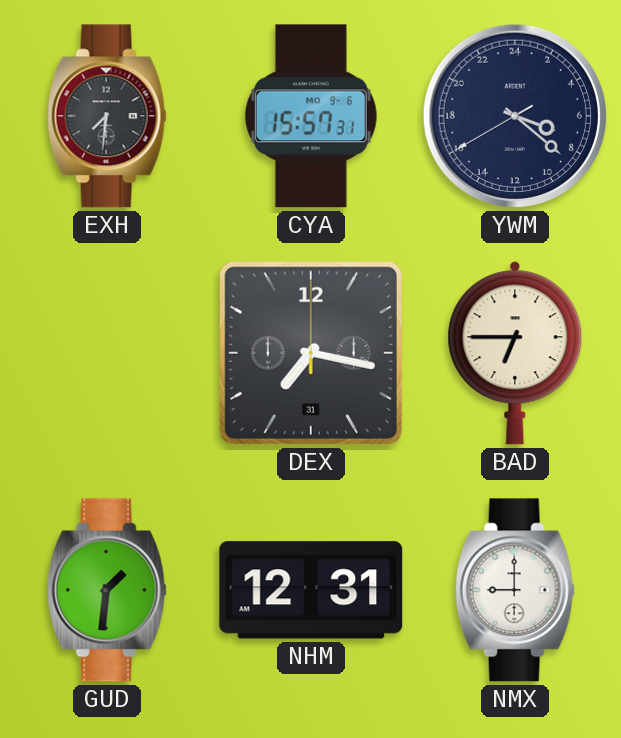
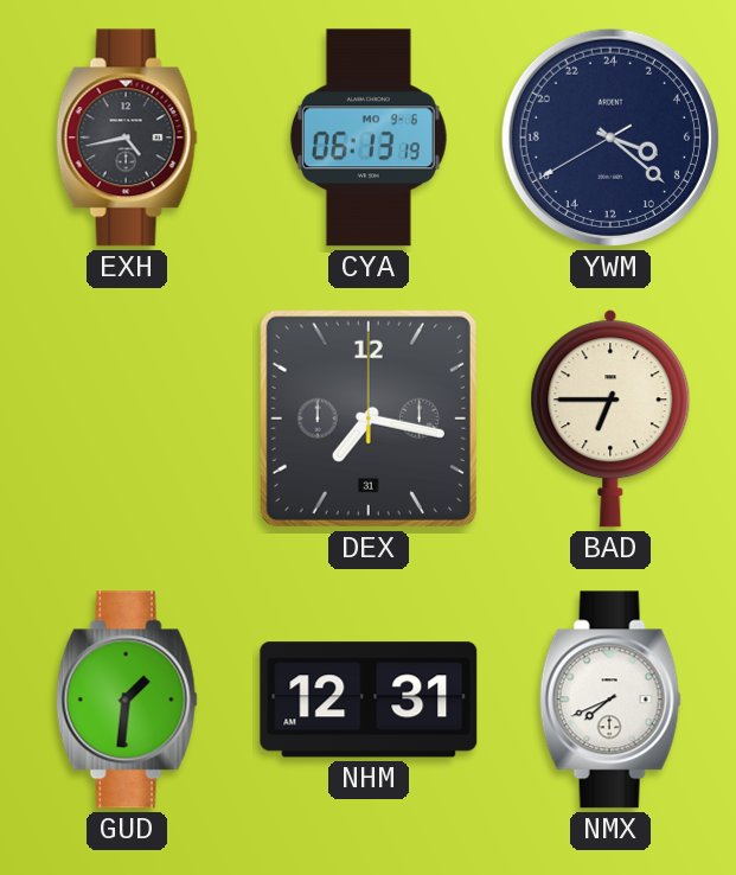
EXH: 7:31 -> 4:43
CYA: 15:57 -> 06:13
NMX: 9:00 -> 7:41
